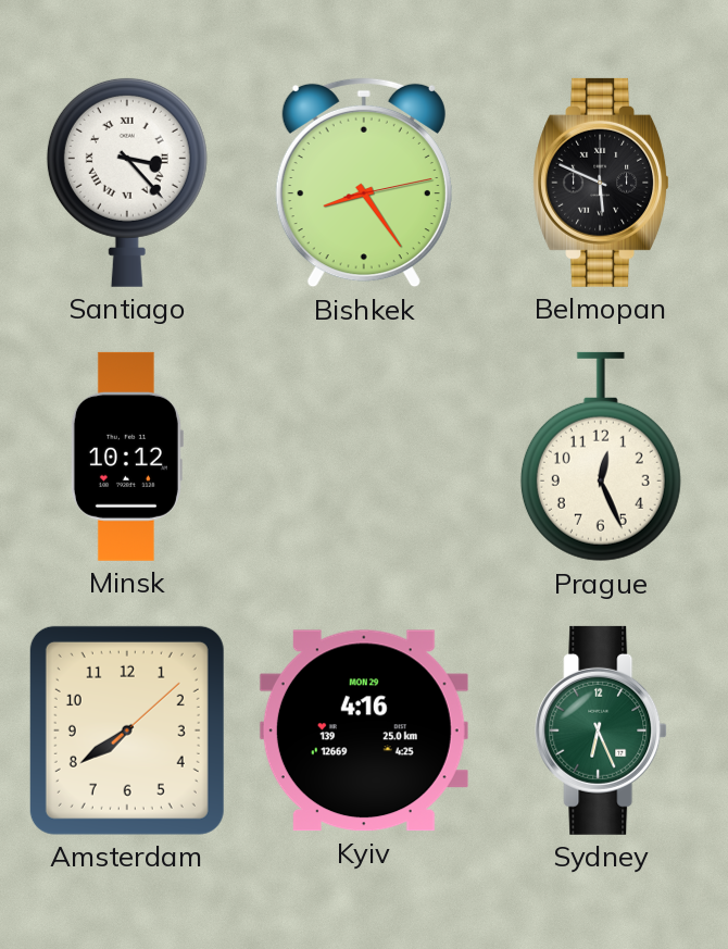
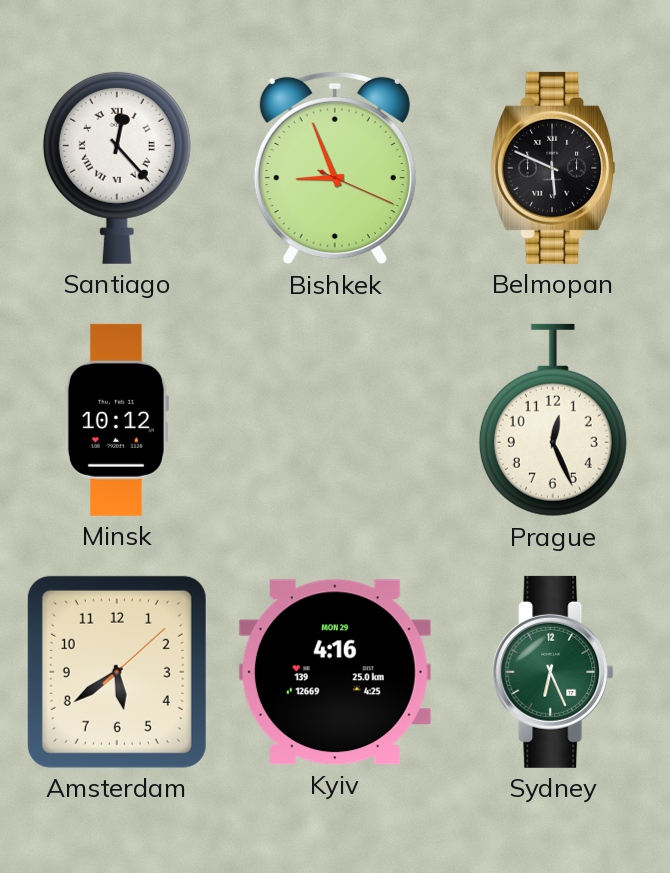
Santiago: 3:23 -> 12:23
Bishkek: 8:24 -> 8:56
Amsterdam: 7:39 -> 5:39
